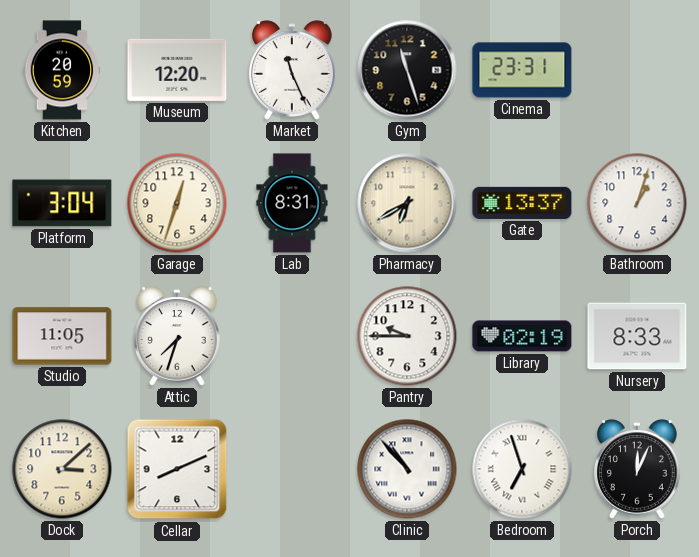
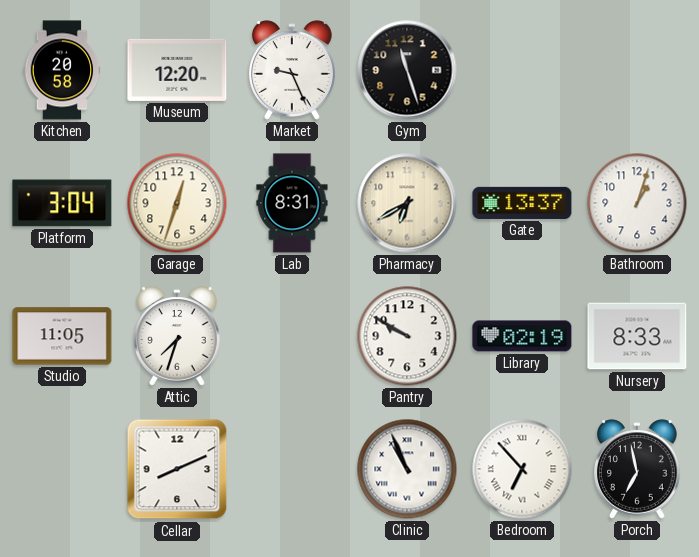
Kitchen: 20:59 -> 20:58
Market: 11:26 -> 9:26
Cinema: 23:31 -> none
Pantry: 9:45 -> 9:50
Dock: 3:08 -> none
Clinic: 10:53 -> 10:56
Bedroom: 6:57 -> 6:53
Porch: 12:04 -> 6:58
